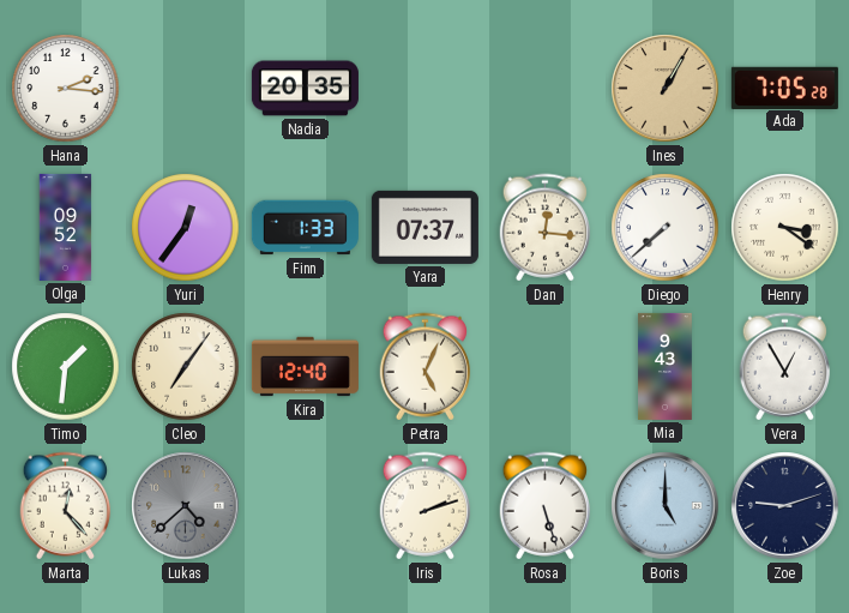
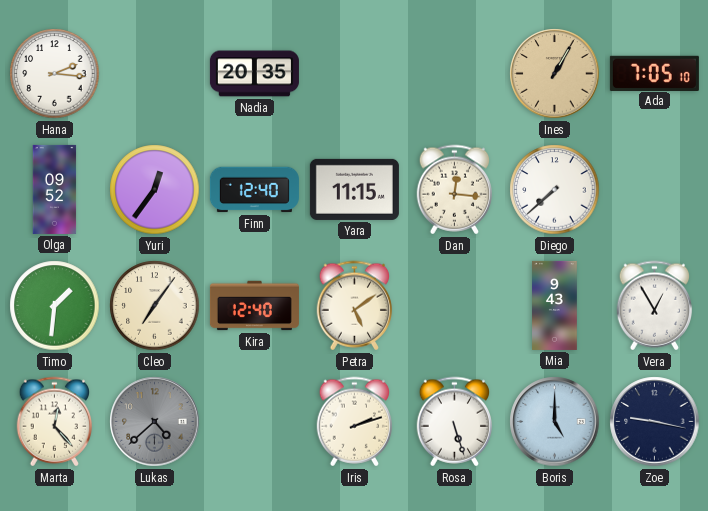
Ada: 7:05:28 -> 7:05:10
Finn: 1:33 -> 12:40
Yara: 07:37 -> 11:15
Henry: 3:21 -> none
Petra: 5:04 -> 5:09
Zoe: 9:12 -> 9:17
